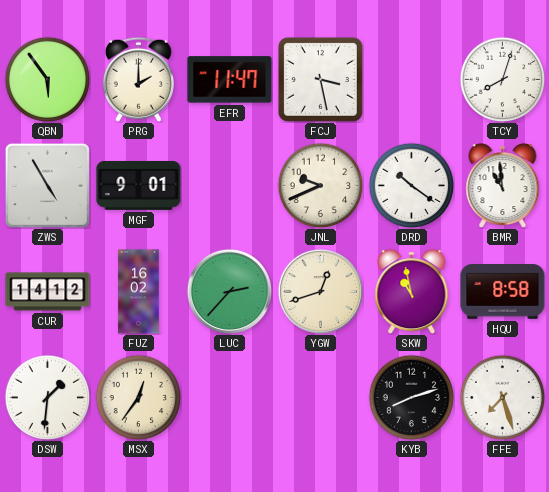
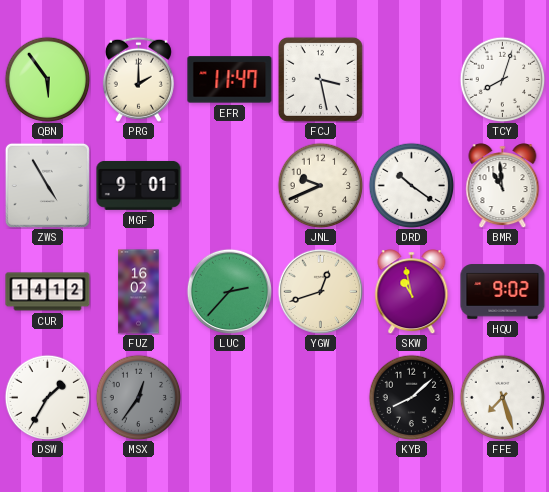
HQU: 8:58 -> 9:02
DSW: 1:31 -> 1:35
MSX dial: cream -> grey
KYB: 8:12 -> 8:08
